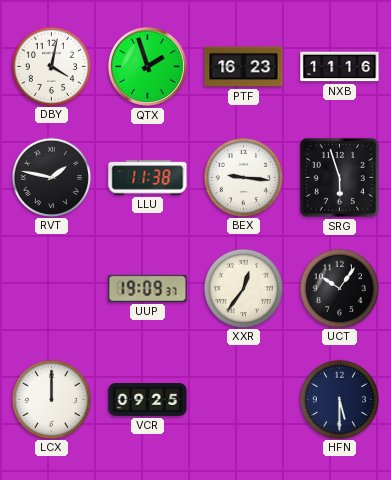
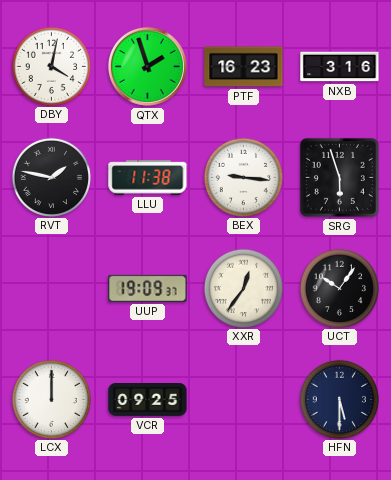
NXB: 11:16 -> 3:16
